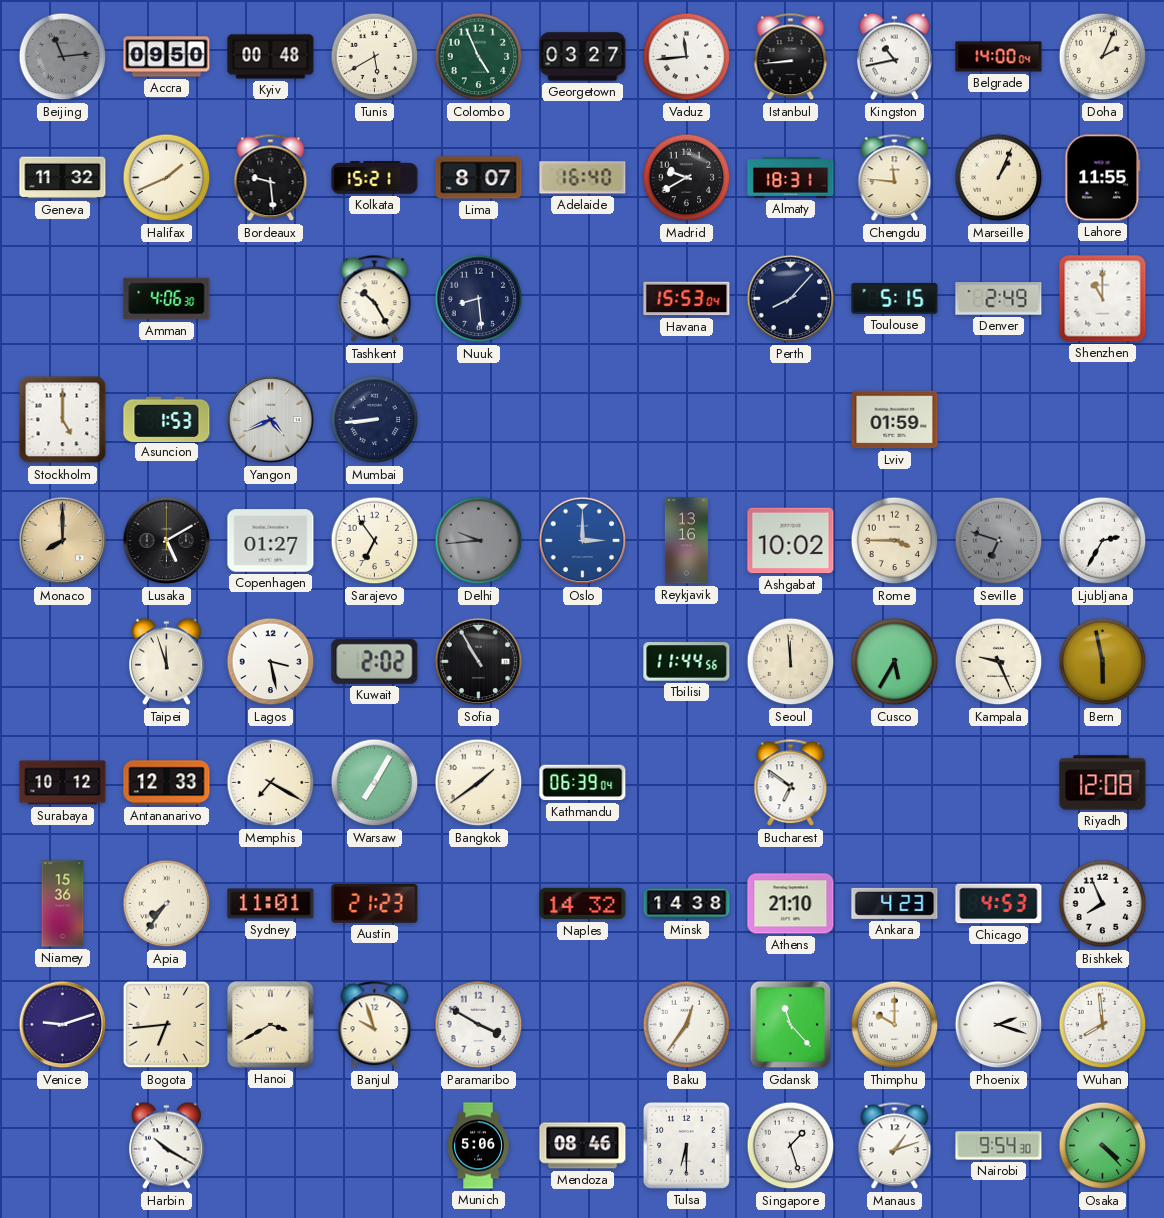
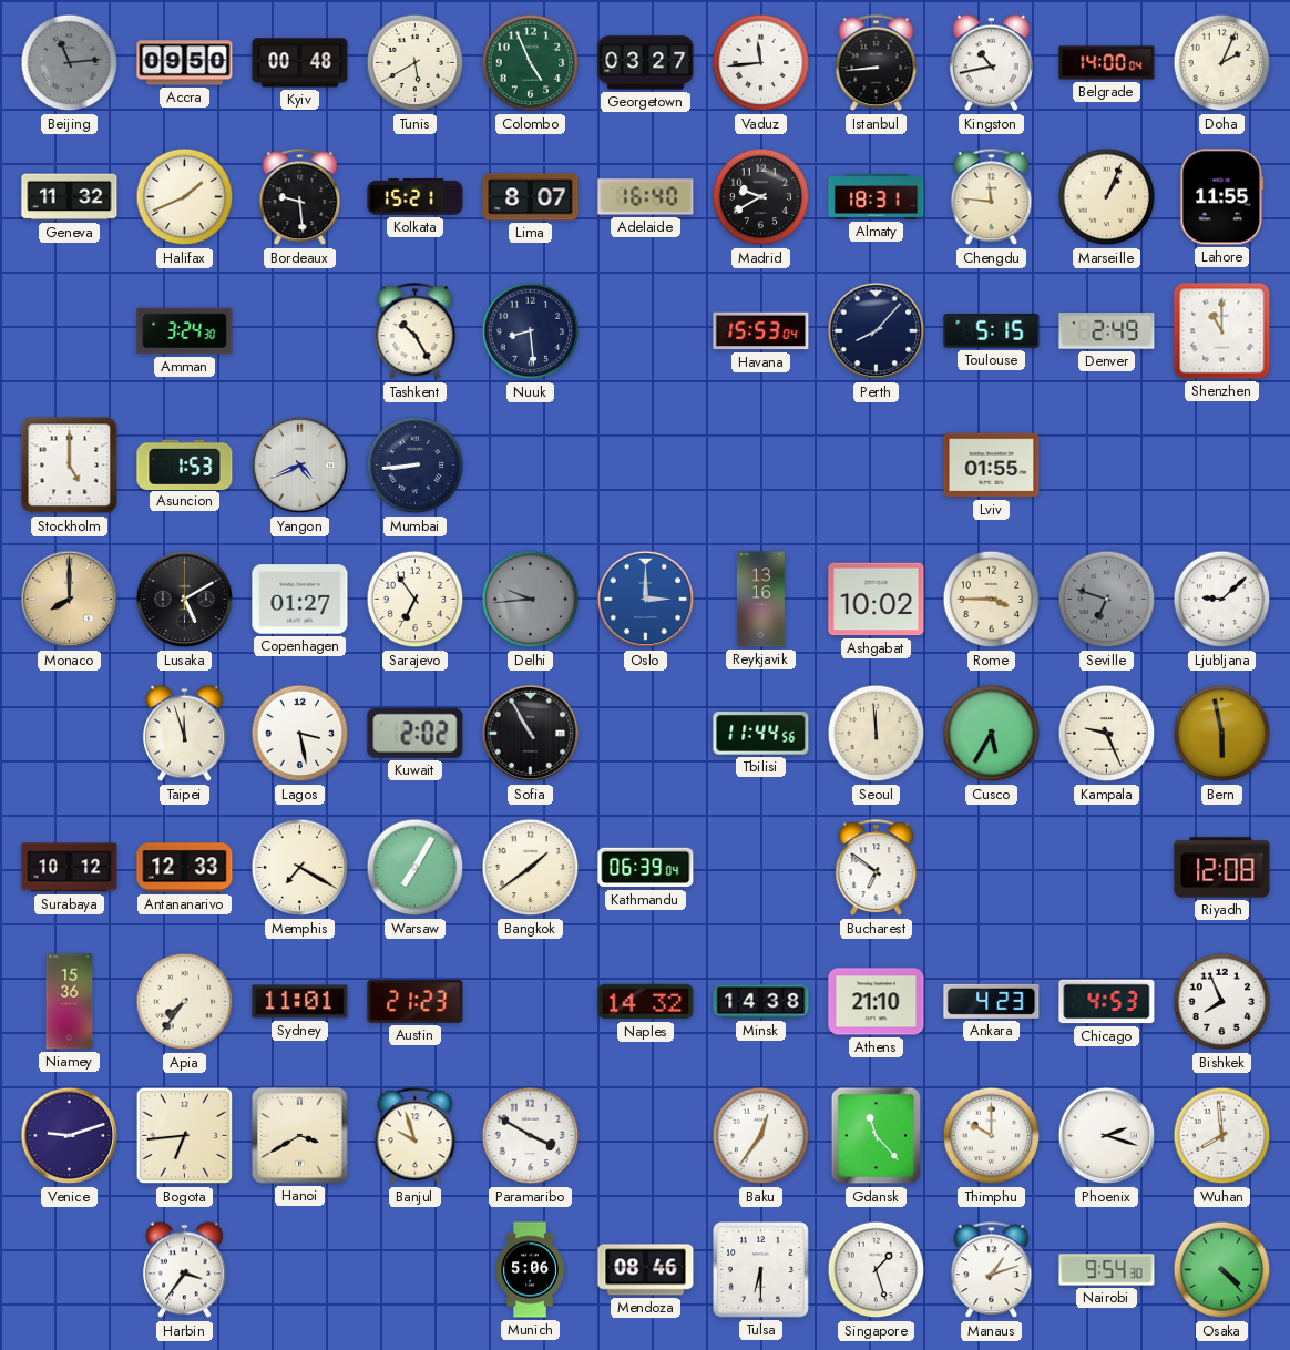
Amman: 4:06 -> 3:24
Lviv: 01:59 -> 01:55
Ljubljana: 2:35 -> 9:08
Harbin: 10:20 -> 3:36
